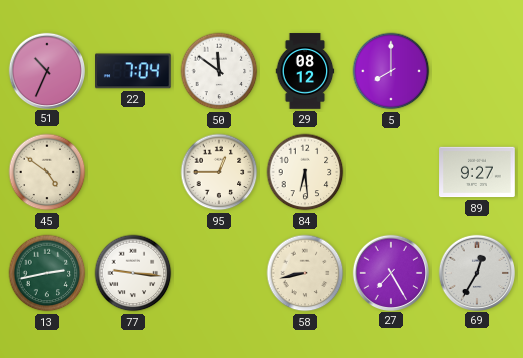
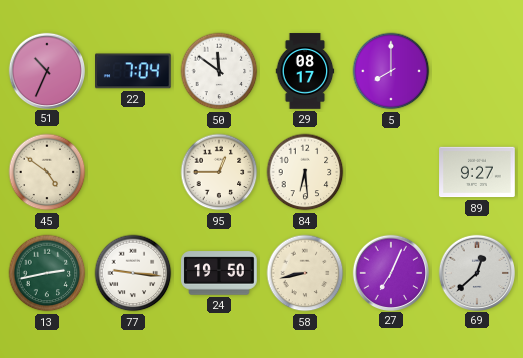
29: 08:12 -> 08:17
24: none -> 19:50
27: 7:25 -> 7:04
69: 12:35 -> 12:38
